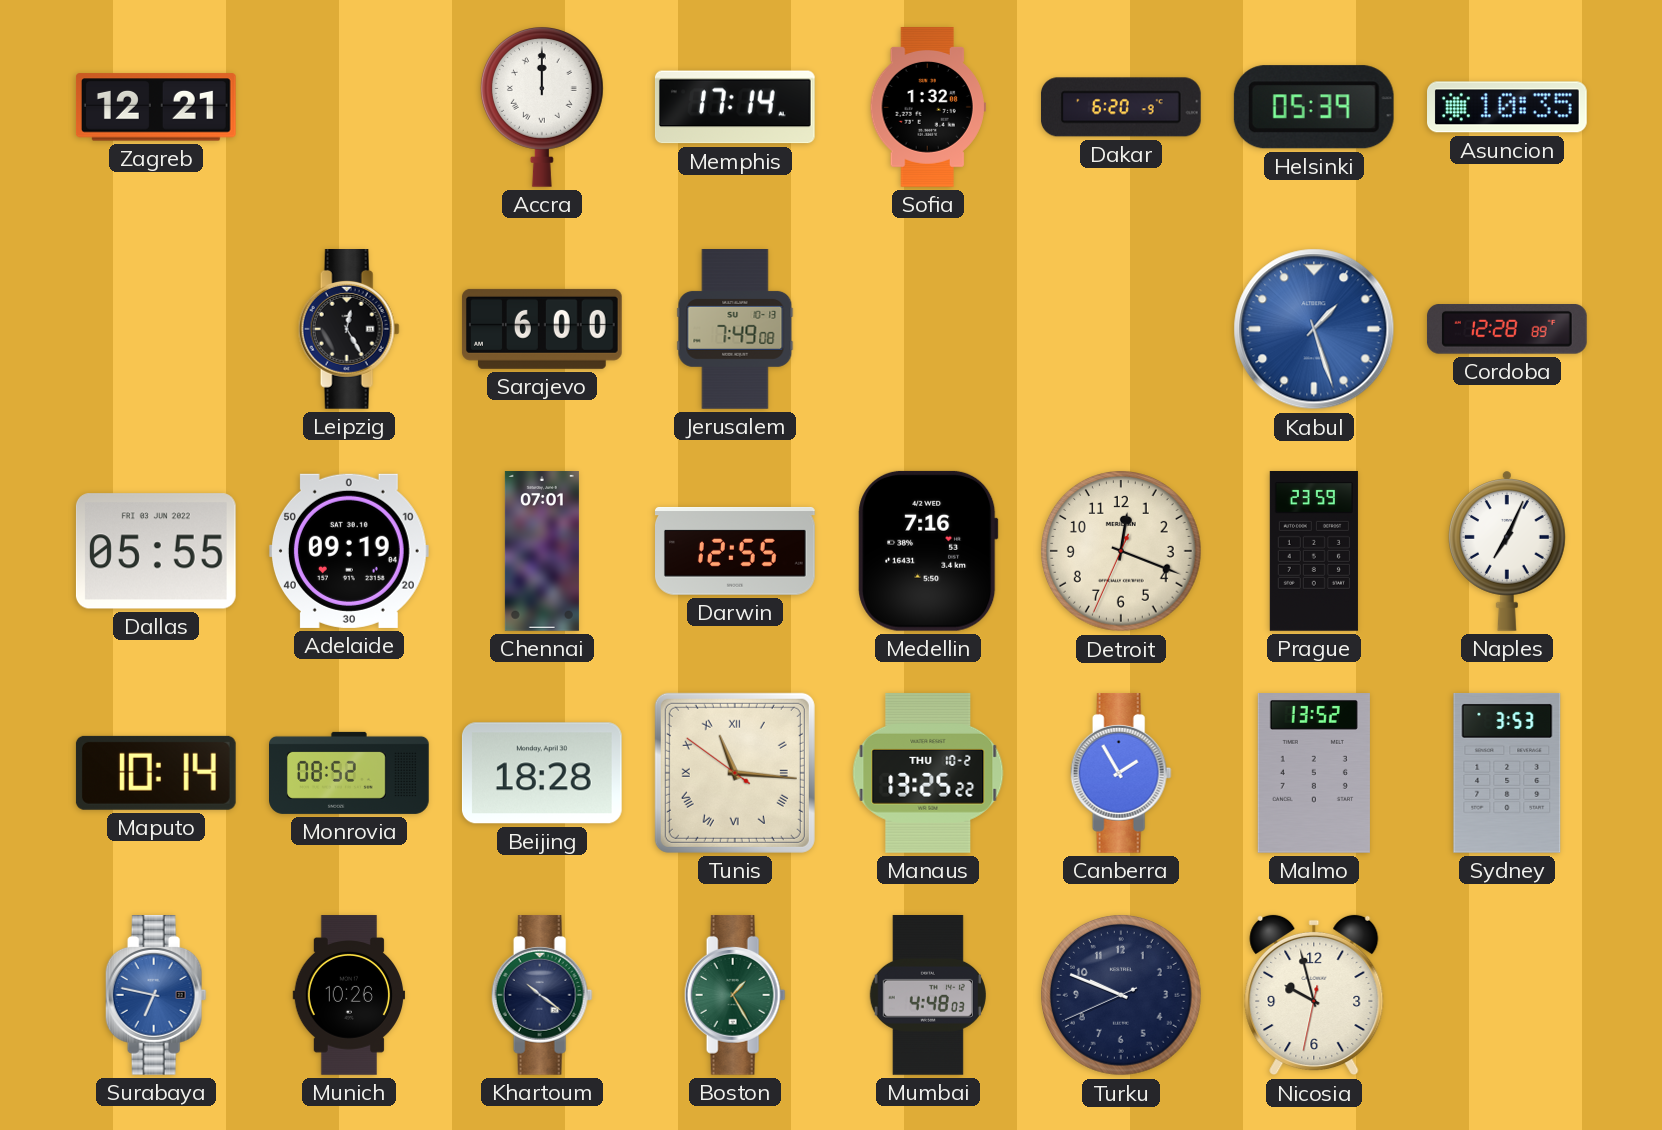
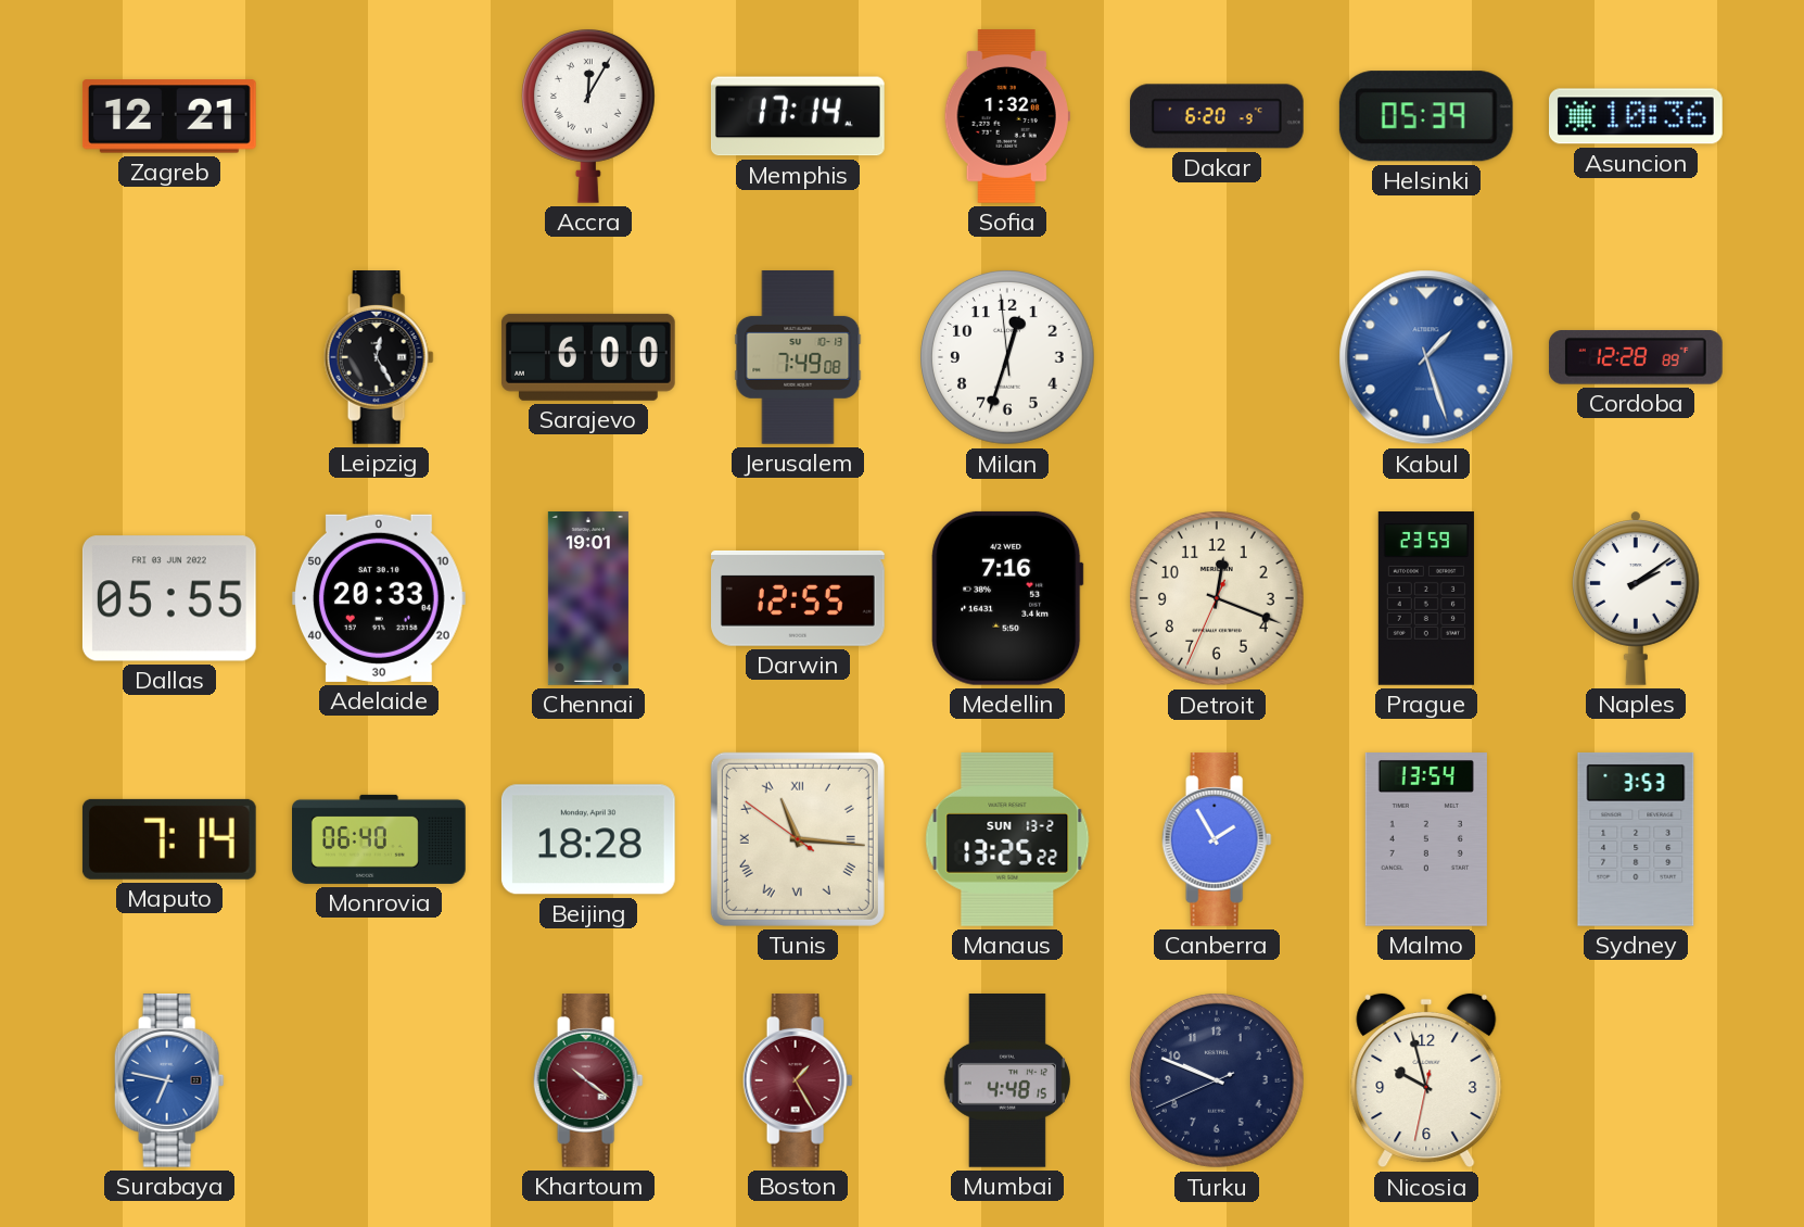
Accra: 12:00 -> 12:05
Asuncion: 10:35 -> 10:36
Milan: none -> 12:32
Adelaide: 09:19 -> 20:33
Chennai: 07:01 -> 19:01
Naples: 7:04 -> 2:09
Maputo: 10:14 -> 7:14
Monrovia: 08:52 -> 06:40
Manaus date: THU 10-2 -> SUN 13-2
Malmo: 13:52 -> 13:54
Munich: 10:26 -> none
Khartoum dial: navy -> burgundy
Boston dial: green -> burgundy
Mumbai: 4:48:03 -> 4:48:15
